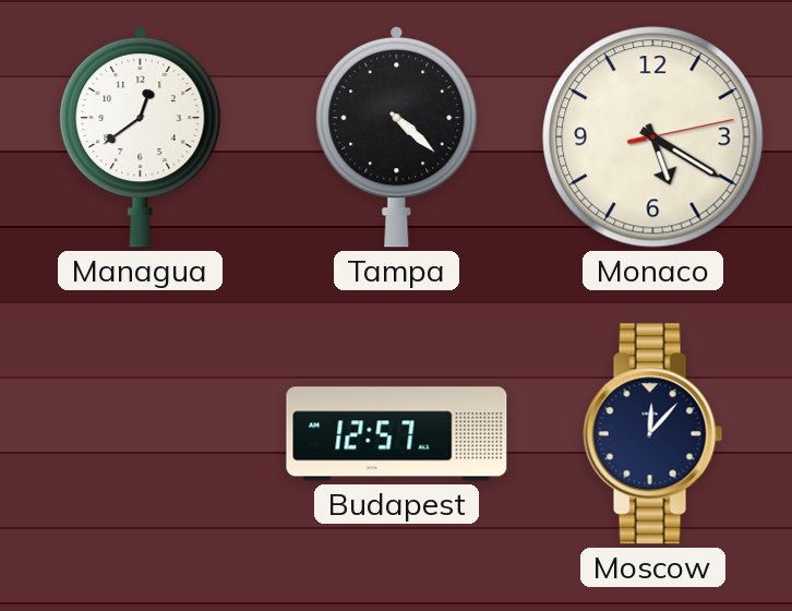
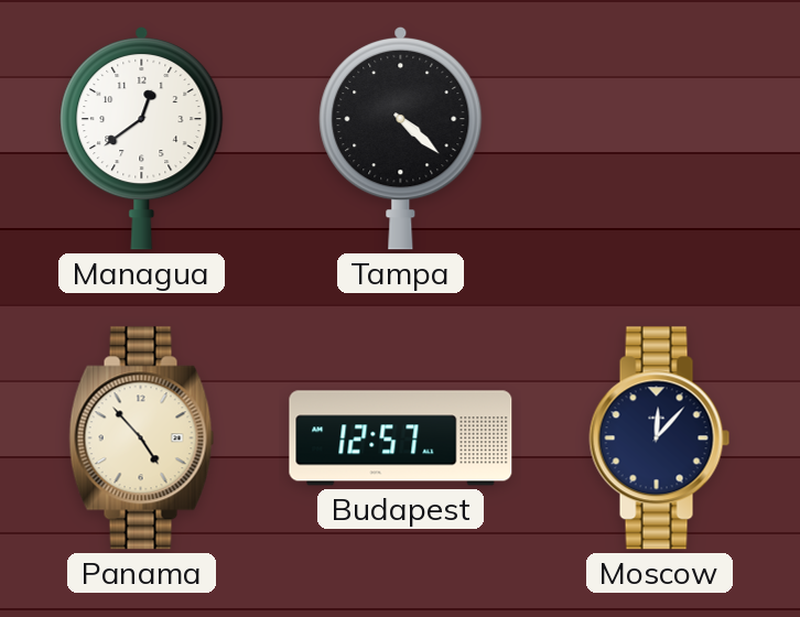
Monaco: 5:20 -> none
Panama: none -> 4:53
